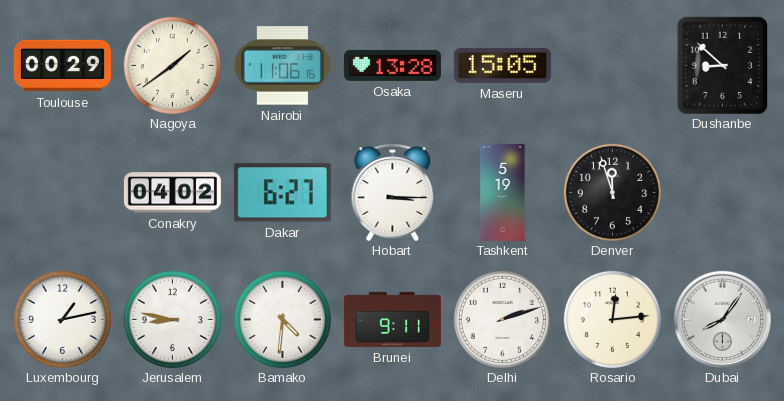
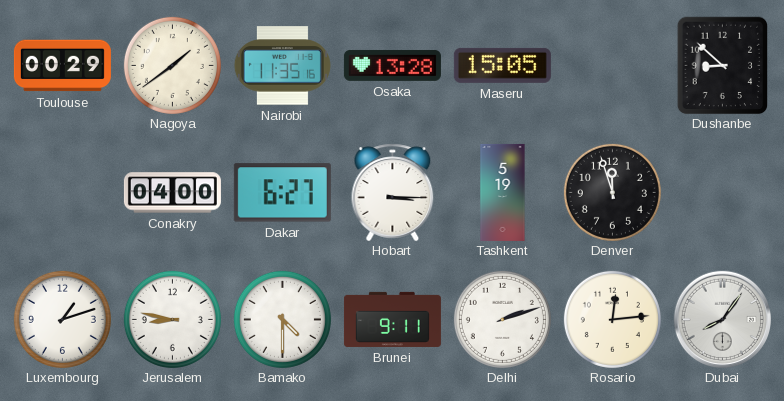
Nairobi: 11:06 -> 11:35
Conakry: 04:02 -> 04:00
Luxembourg: 1:13 -> 1:12
Bamako: 4:31 -> 4:30
